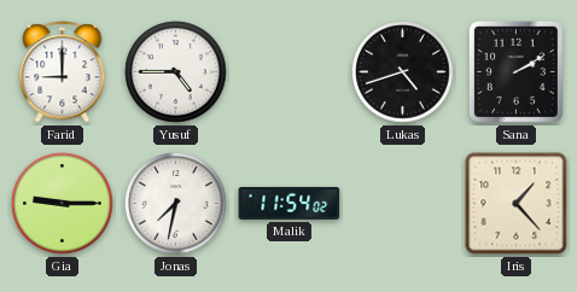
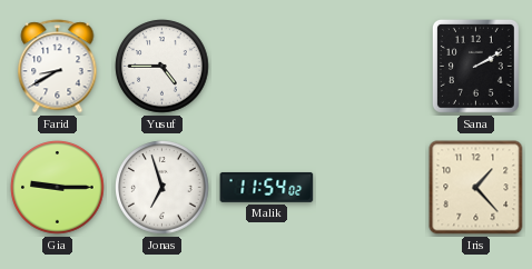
Farid: 9:00 -> 8:40
Lukas: 4:42 -> none
Jonas: 7:32 -> 6:57
